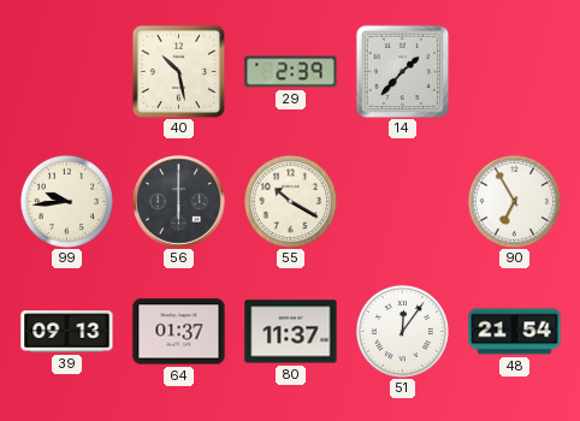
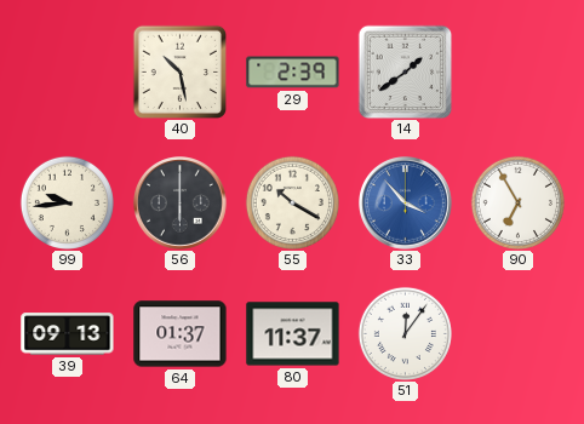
14: 1:37 -> 1:39
33: none -> 3:53
48: 21:54 -> none
